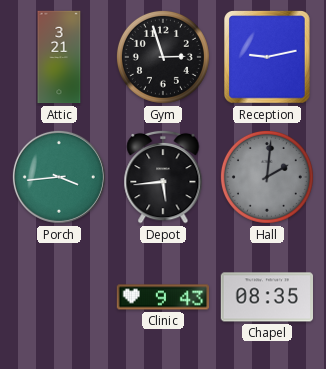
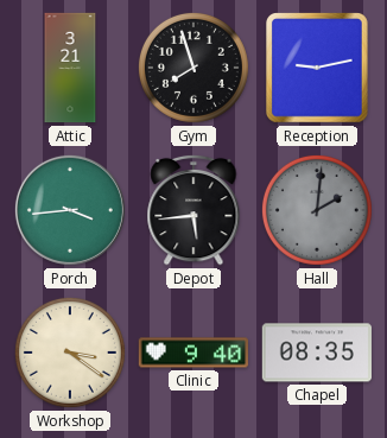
Gym: 2:57 -> 7:57
Workshop: none -> 3:21
Clinic: 9:43 -> 9:40
